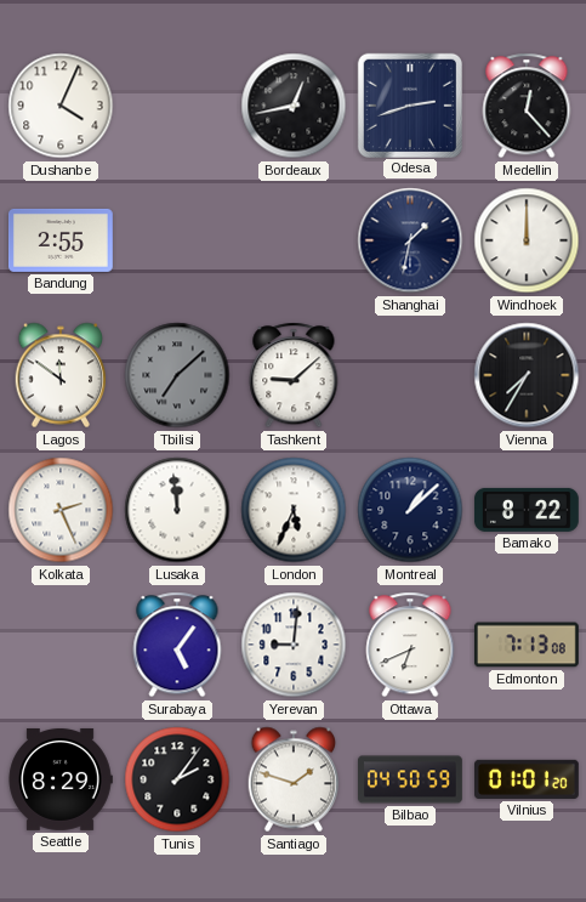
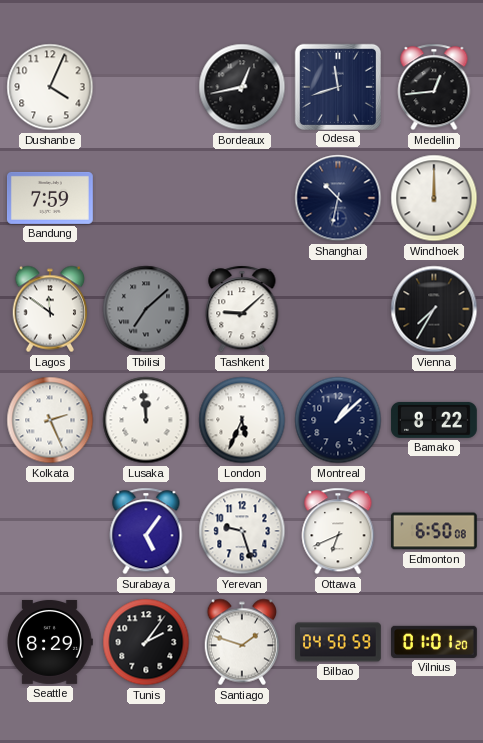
Odesa: 2:42 -> 11:42
Medellin: 12:23 -> 12:44
Bandung: 2:55 -> 7:59
Shanghai: 1:32 -> 10:32
Yerevan: 9:01 -> 9:27
Edmonton: 7:13 -> 6:50
